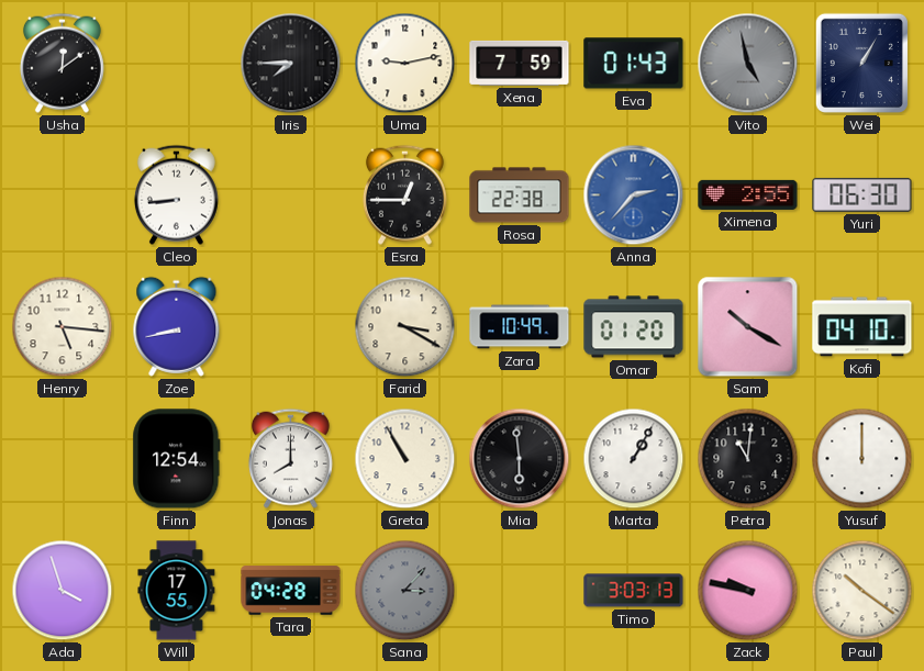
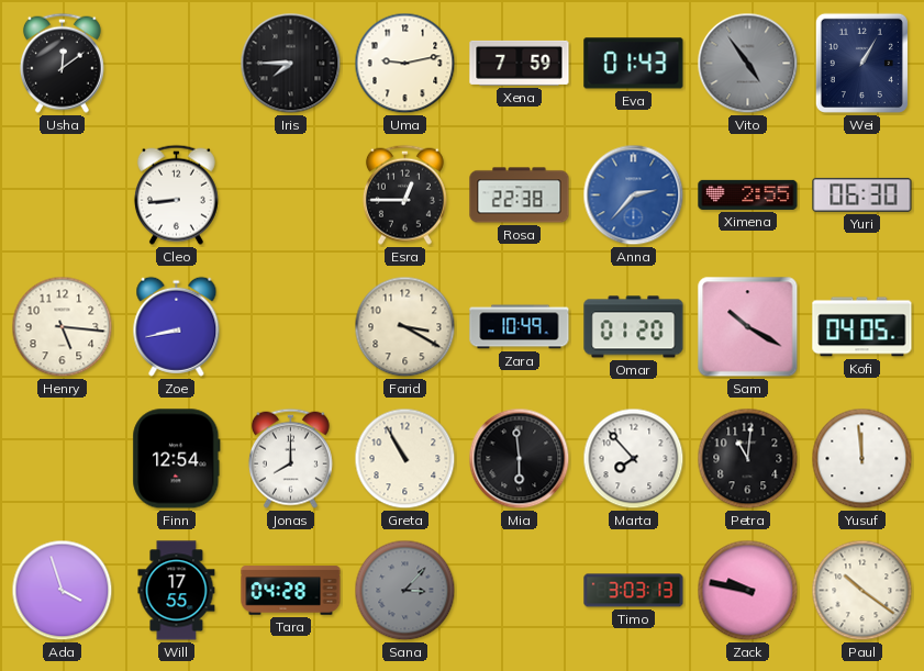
Vito: 4:58 -> 4:54
Kofi: 04:10 -> 04:05
Marta: 1:05 -> 7:53
Yusuf: 12:00 -> 11:59
